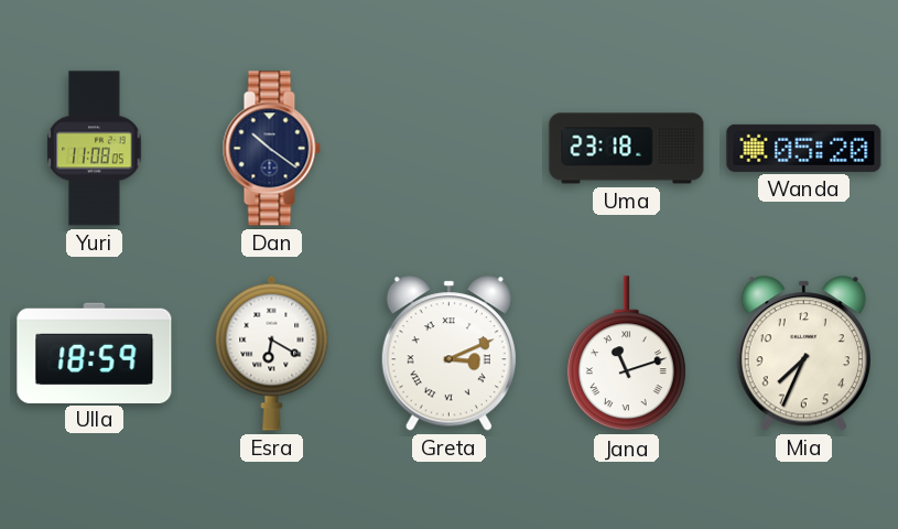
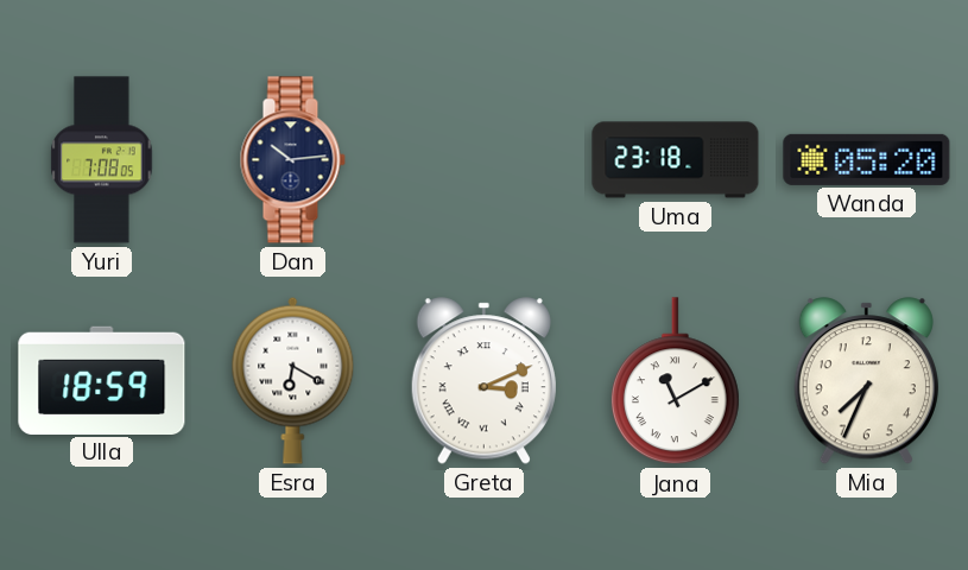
Yuri: 11:08 -> 7:08
Dan: 10:21 -> 10:14
Jana: 11:12 -> 11:10
